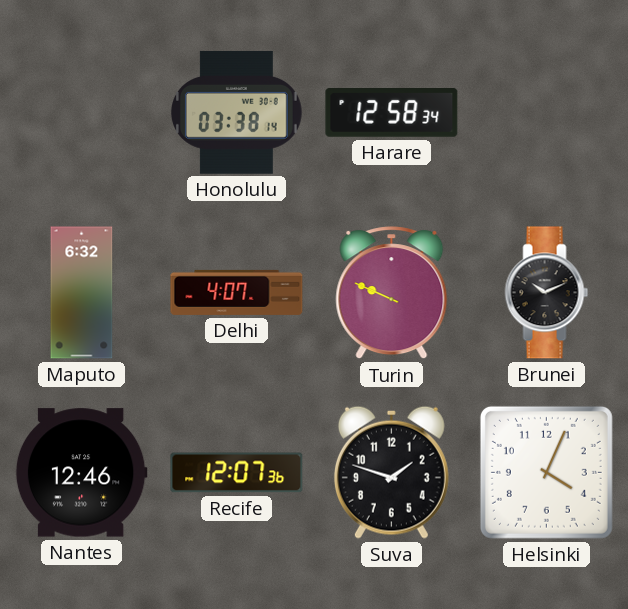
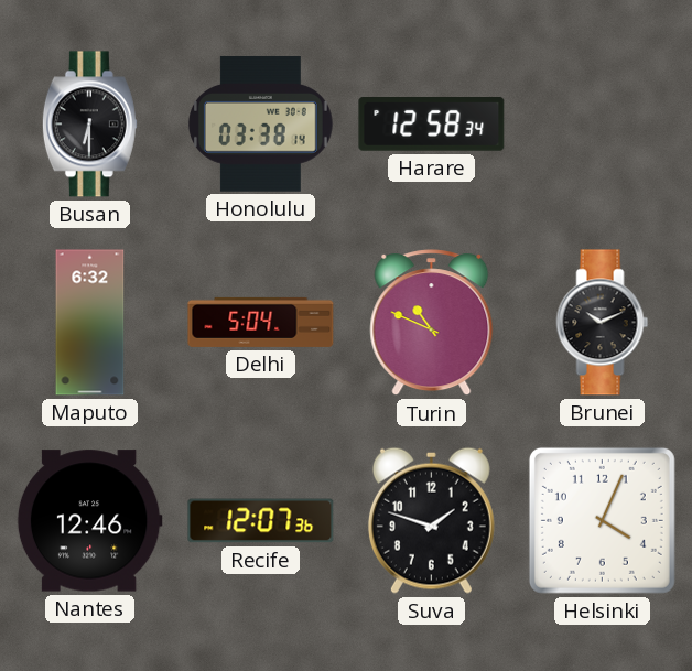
Busan: none -> 6:30
Delhi: 4:07 -> 5:04
Turin: 9:49 -> 10:49
